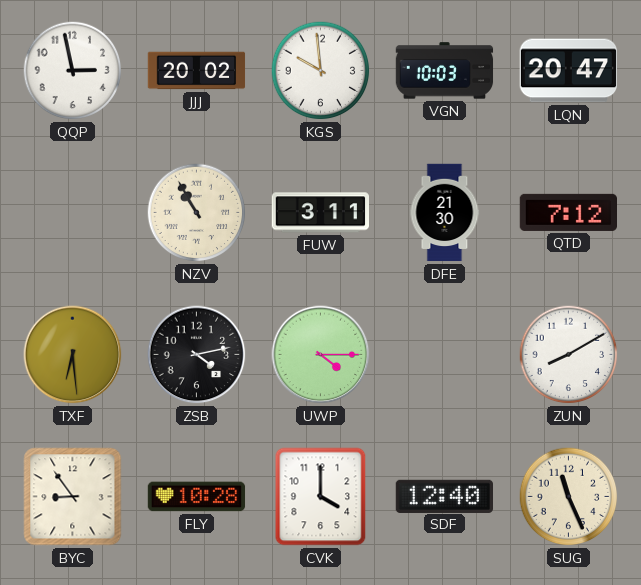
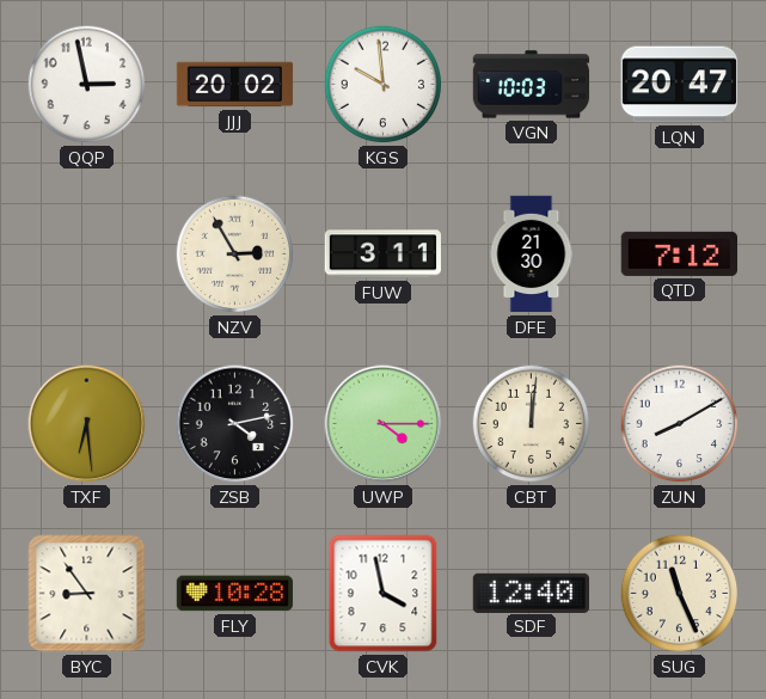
NZV: 10:55 -> 2:55
CBT: none -> 12:01
CVK: 4:00 -> 3:58
